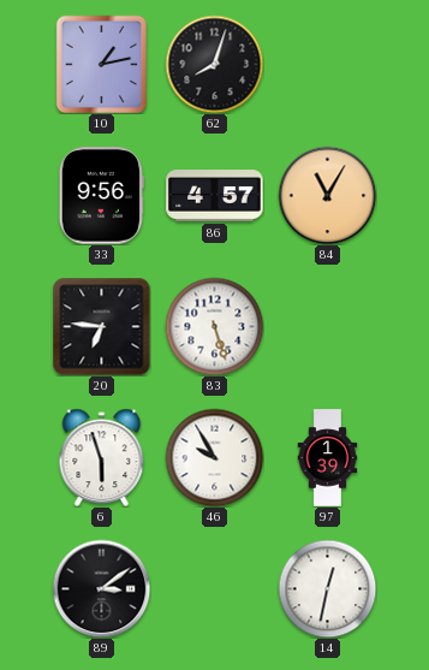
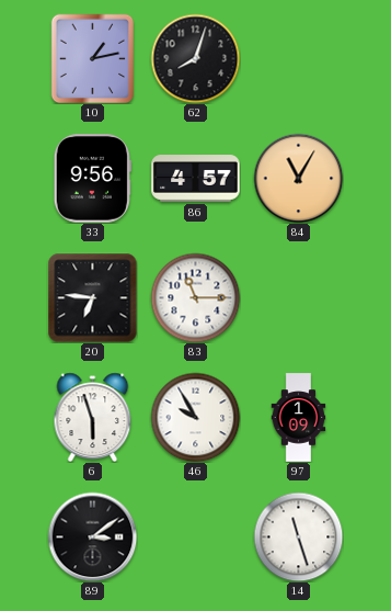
83: 5:27 -> 11:15
97: 1:39 -> 1:09
14: 12:32 -> 11:27
